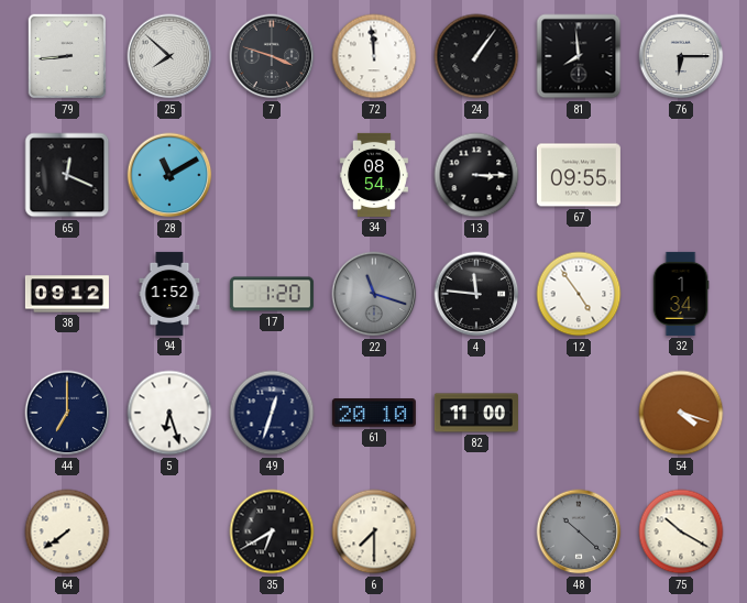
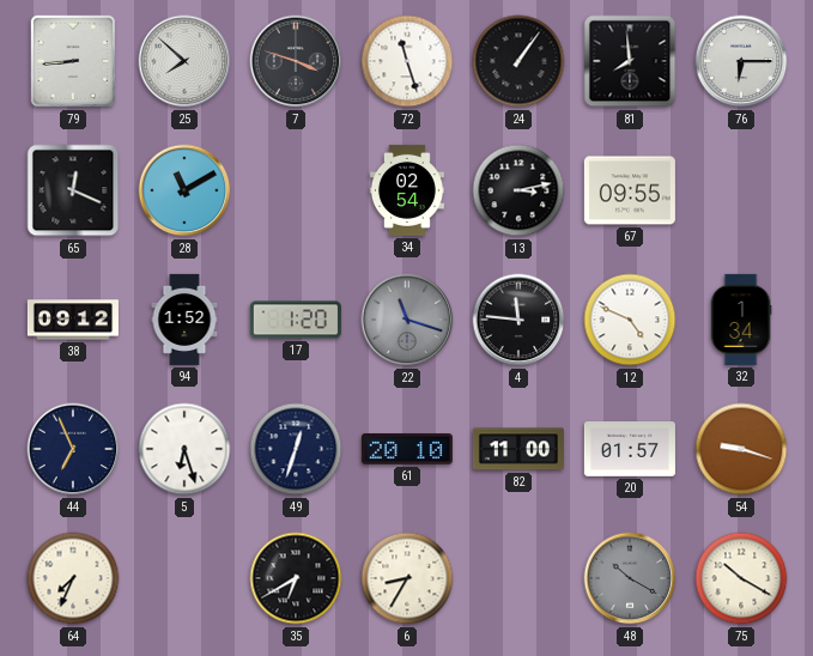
72: 11:59 -> 11:27
34: 08:54 -> 02:54
13: 3:15 -> 3:13
12: 4:54 -> 4:49
44: 7:00 -> 6:56
20: none -> 01:57
54: 4:18 -> 9:18
64: 7:39 -> 7:34
6: 7:30 -> 8:35
48: 10:22 -> 10:20
